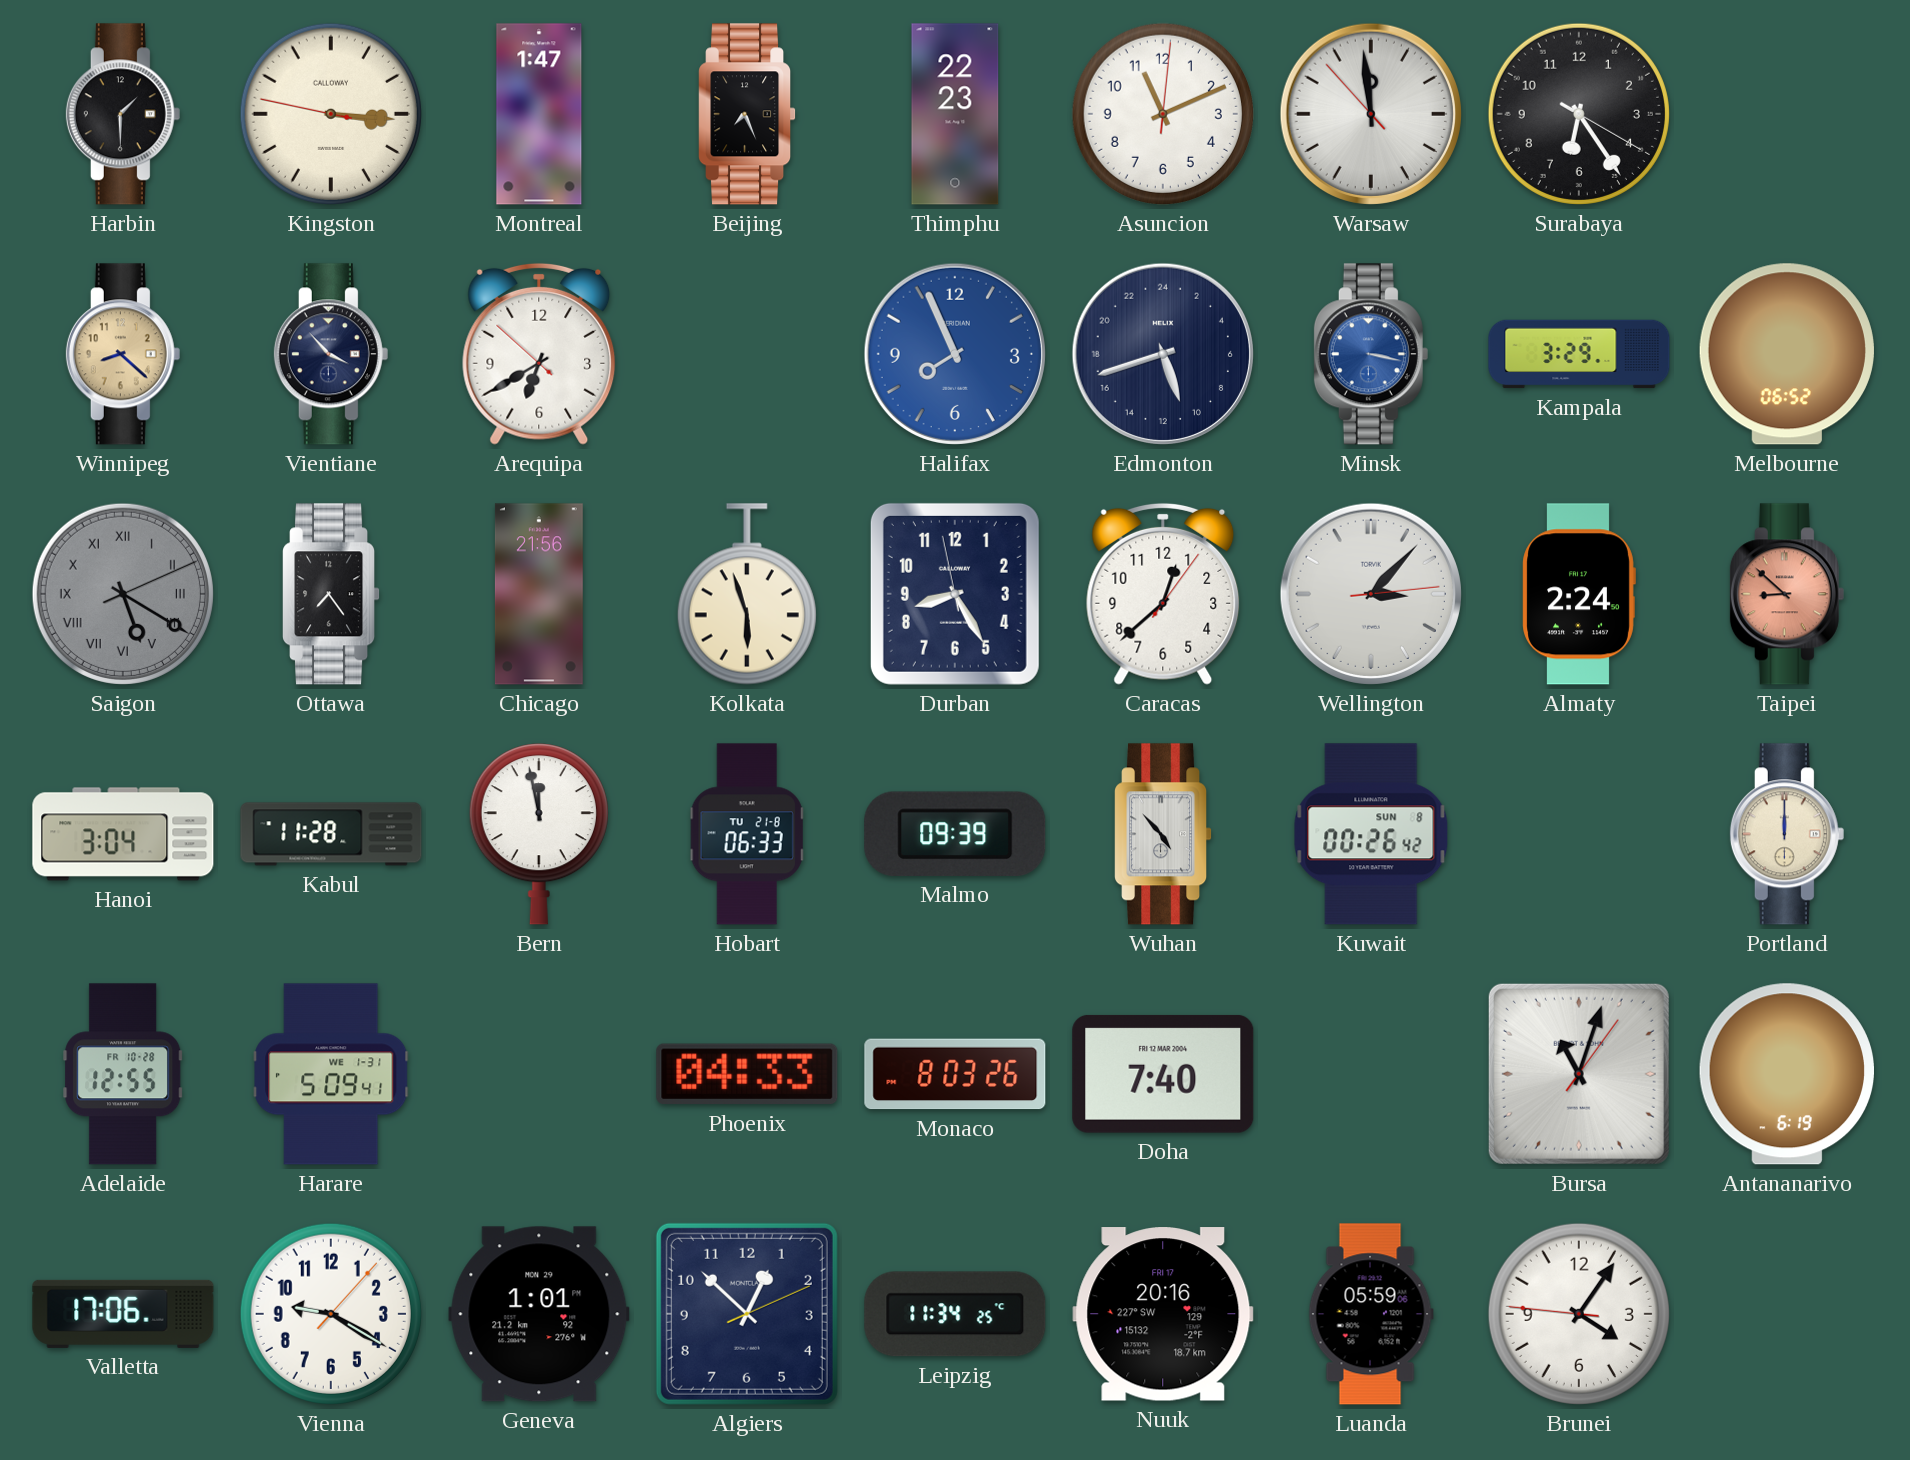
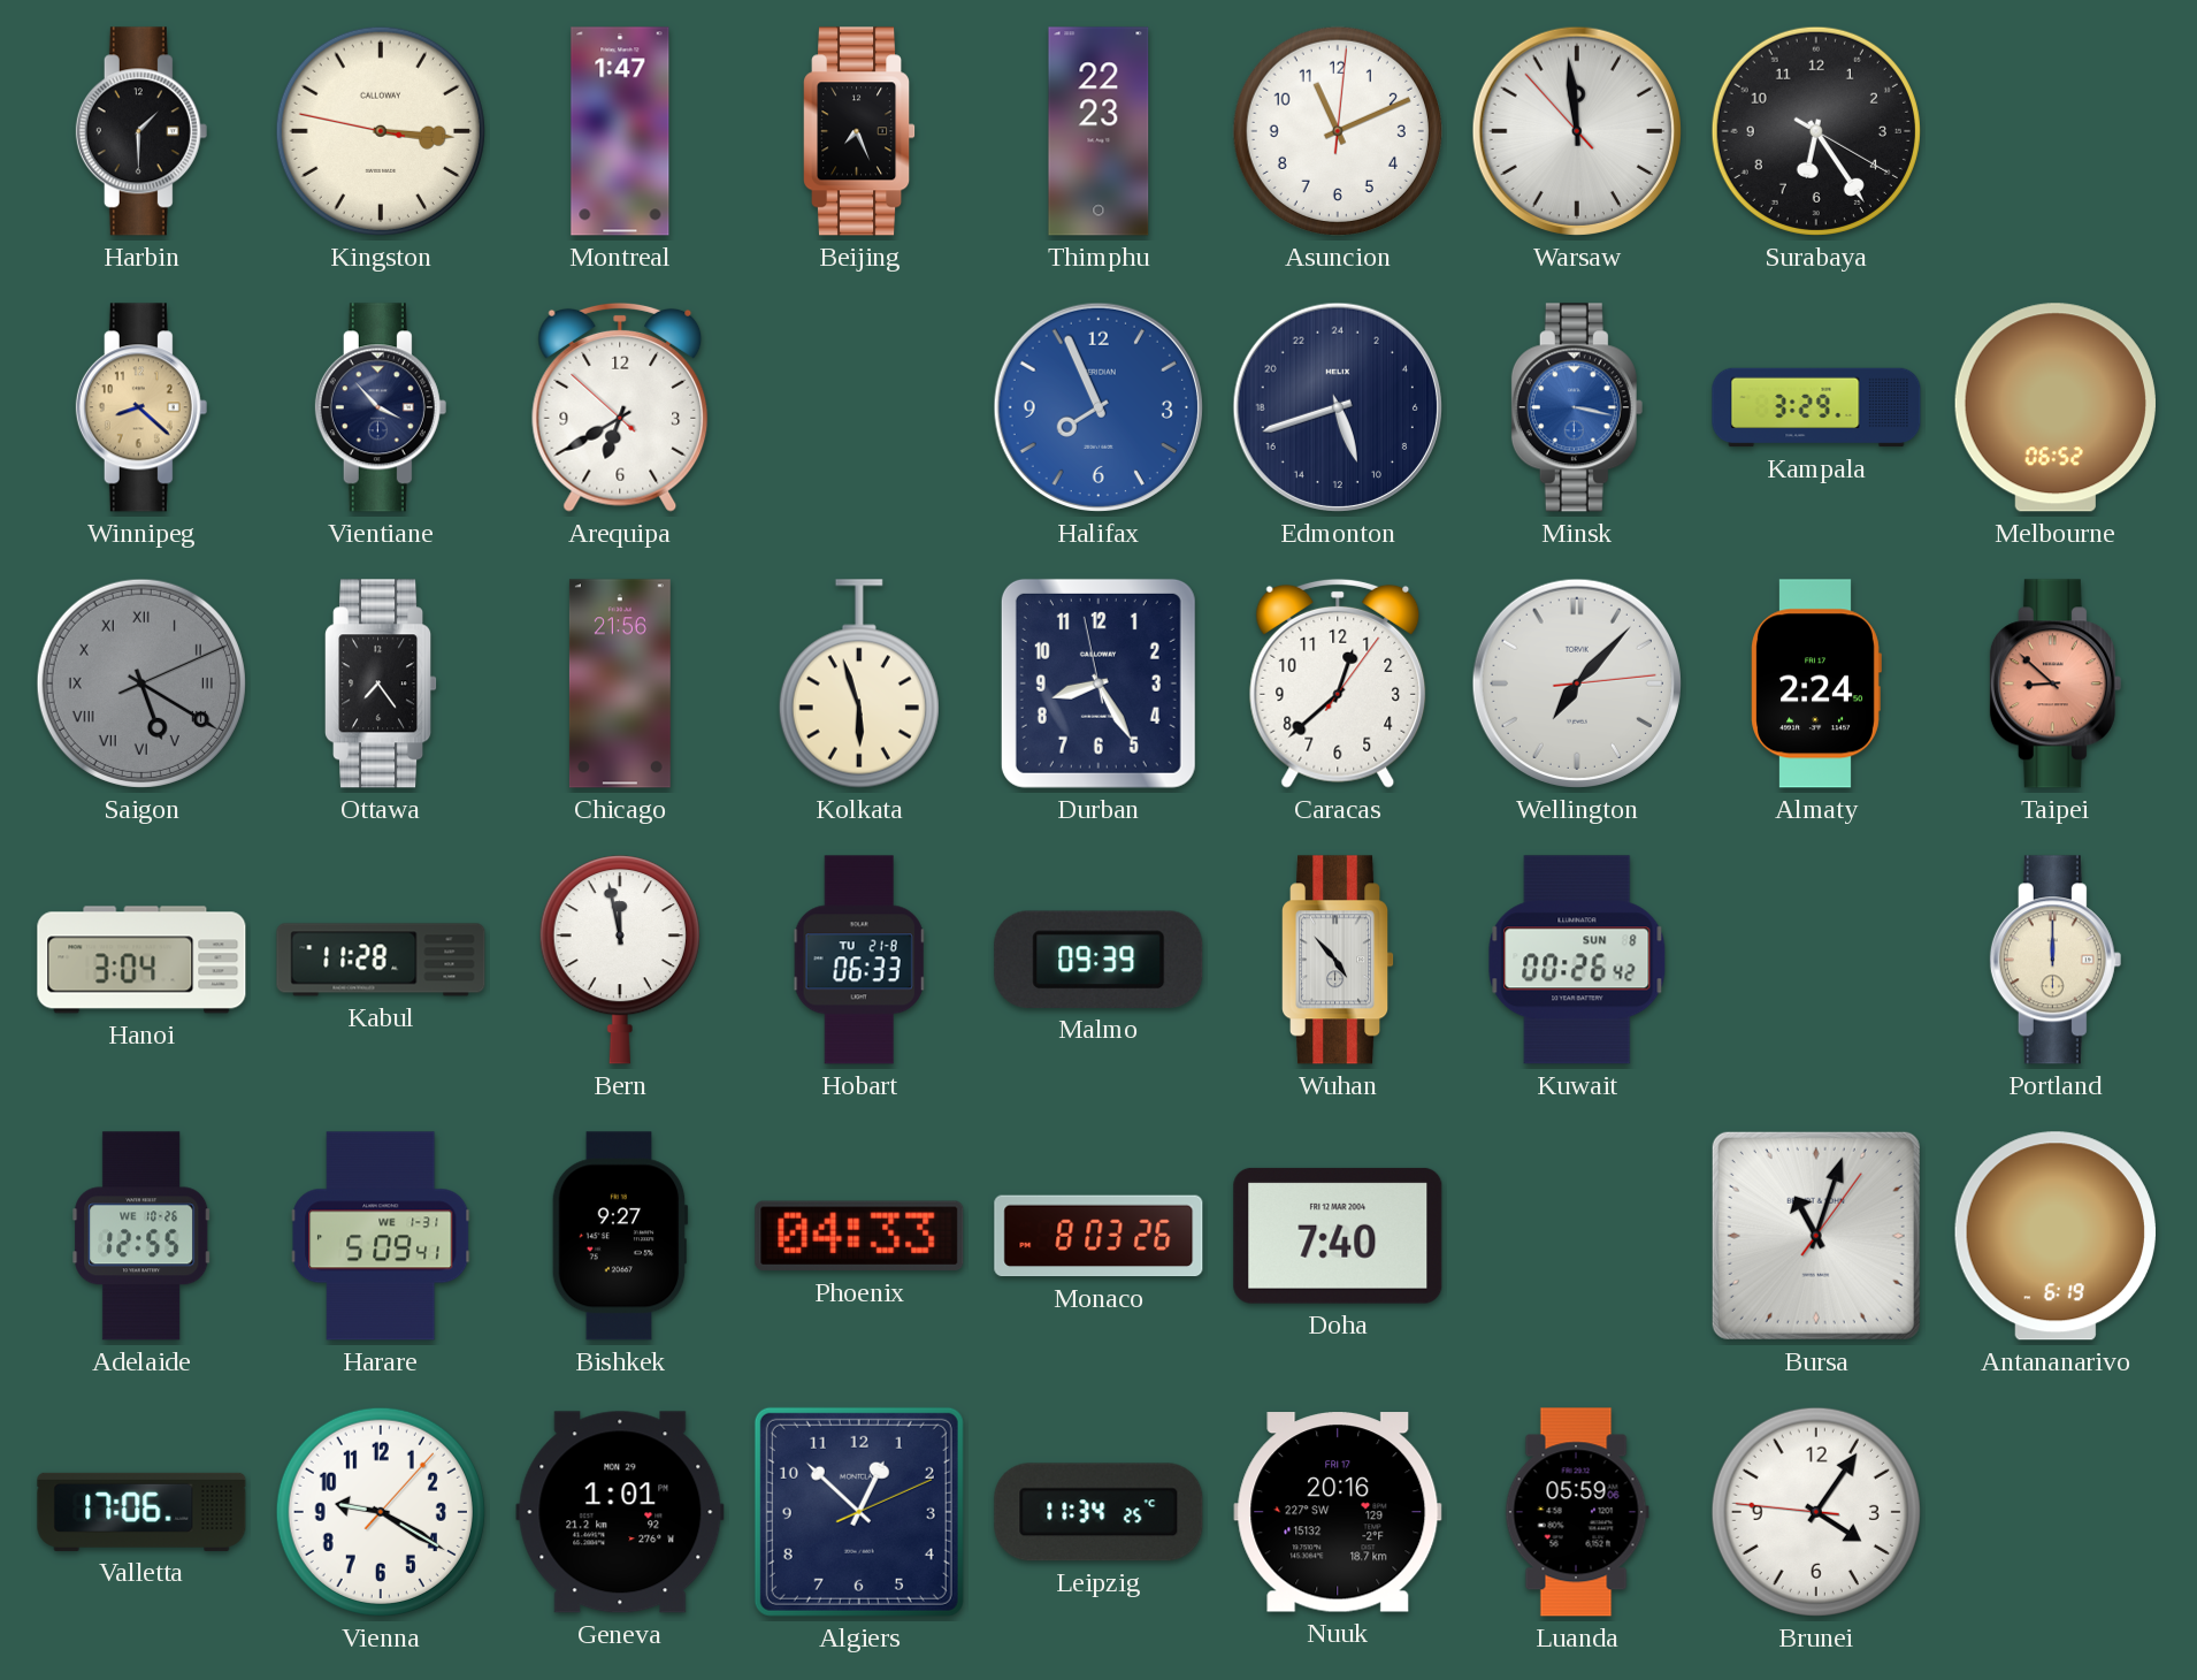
Wellington: 3:07 -> 7:07
Adelaide date: FR 10-28 -> WE 10-26
Bishkek: none -> 9:27
